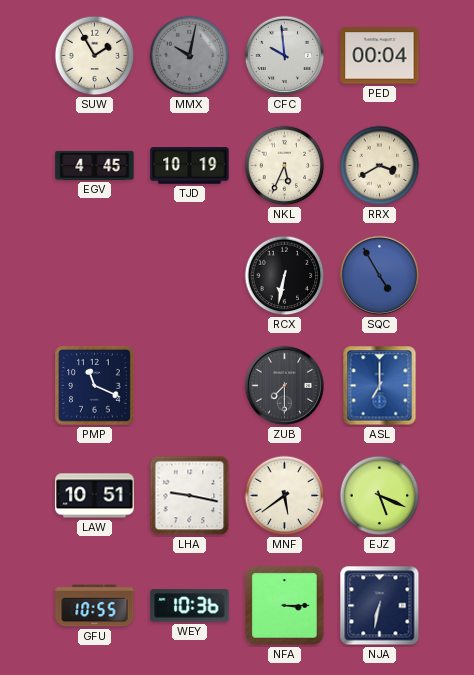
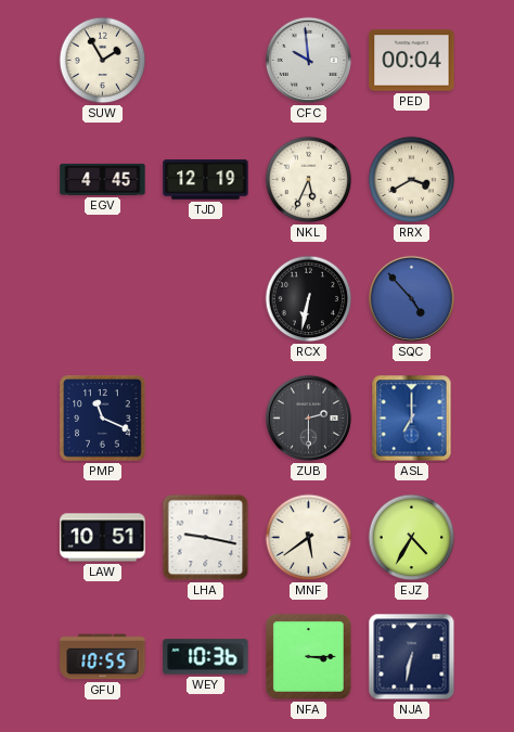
MMX: 10:02 -> none
TJD: 10:19 -> 12:19
SQC: 4:55 -> 4:53
ZUB: 7:30 -> 2:30
EJZ: 5:19 -> 4:35
